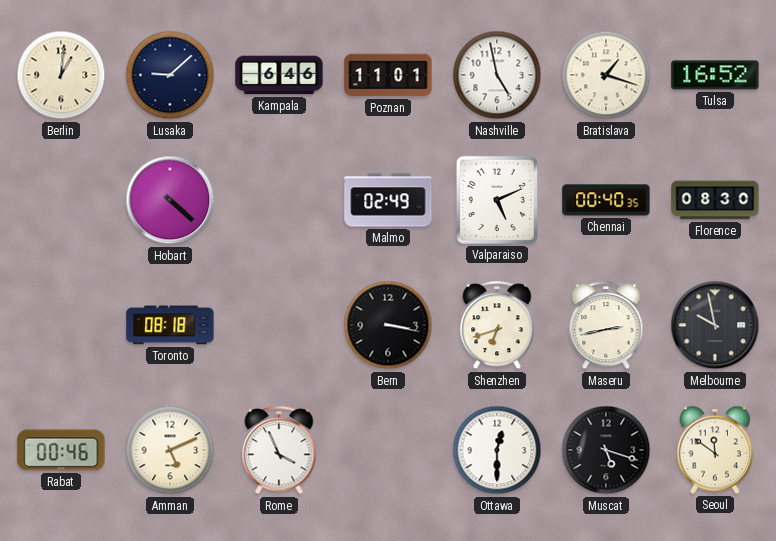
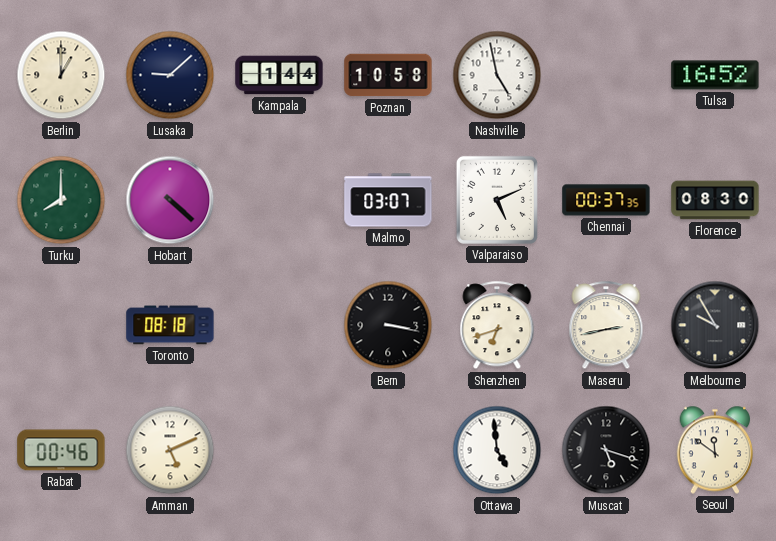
Berlin: 1:01 -> 1:00
Kampala: 6:46 -> 1:44
Poznan: 11:01 -> 10:58
Bratislava: 1:18 -> none
Turku: none -> 8:00
Malmo: 02:49 -> 03:07
Chennai: 00:40 -> 00:37
Melbourne: 9:58 -> 9:55
Rome: 3:56 -> none
Ottawa: 12:30 -> 4:59
